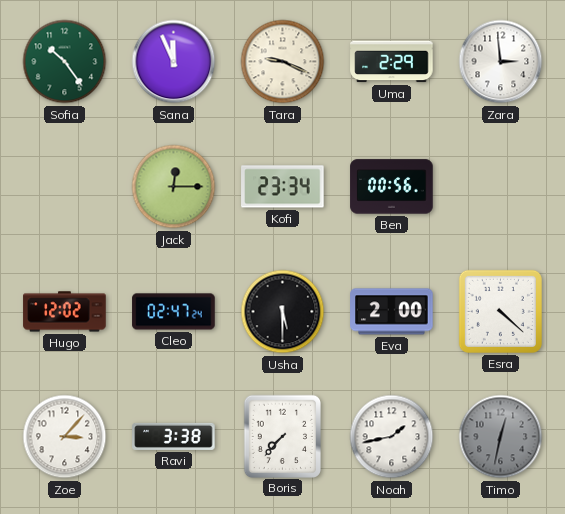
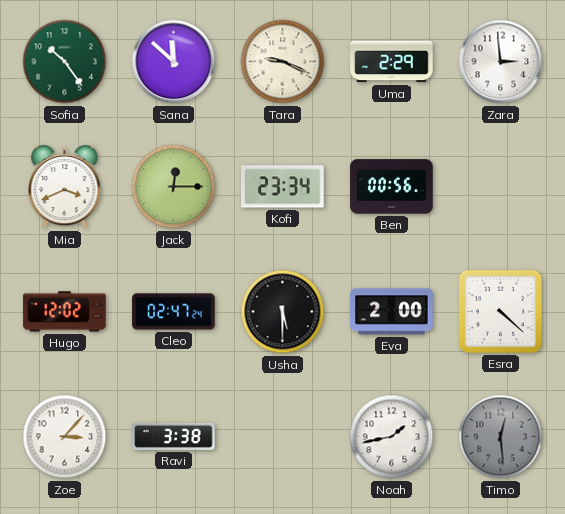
Sana: 11:56 -> 11:52
Mia: none -> 3:41
Boris: 7:37 -> none
Timo: 12:32 -> 12:29
